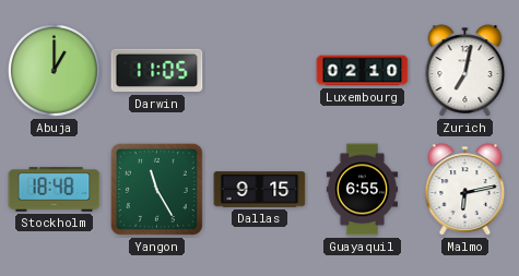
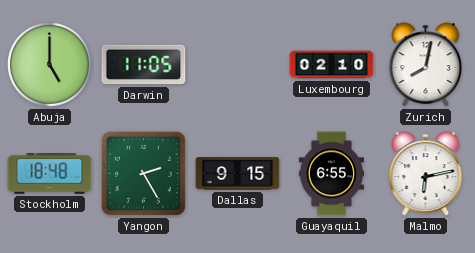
Abuja: 1:00 -> 5:00
Zurich: 7:02 -> 8:02
Yangon: 11:25 -> 2:25
